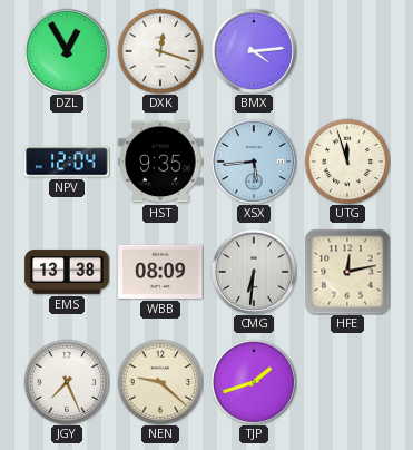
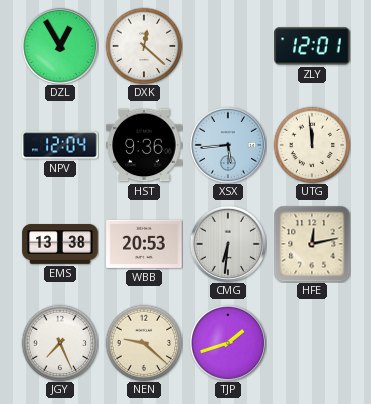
DXK: 12:18 -> 12:22
BMX: 4:14 -> none
ZLY: none -> 12:01
HST: 9:35 -> 9:36
UTG: 11:57 -> 11:59
WBB: 08:09 -> 20:53
